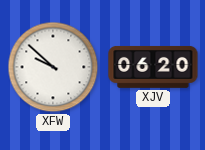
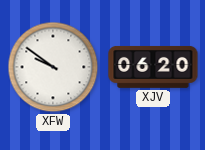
XFW: 9:52 -> 9:51
